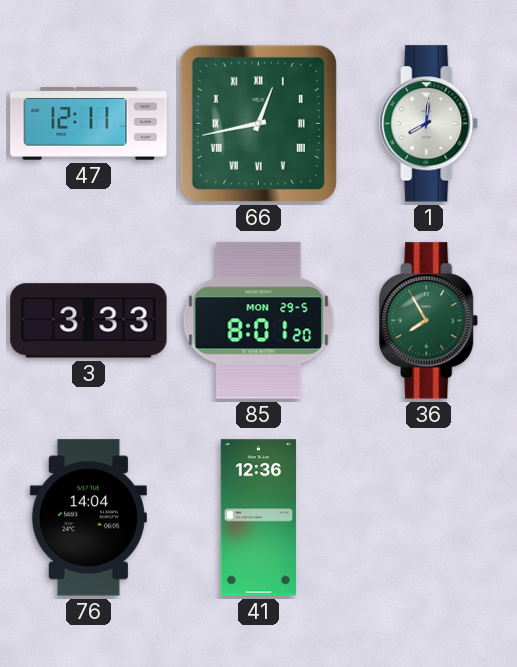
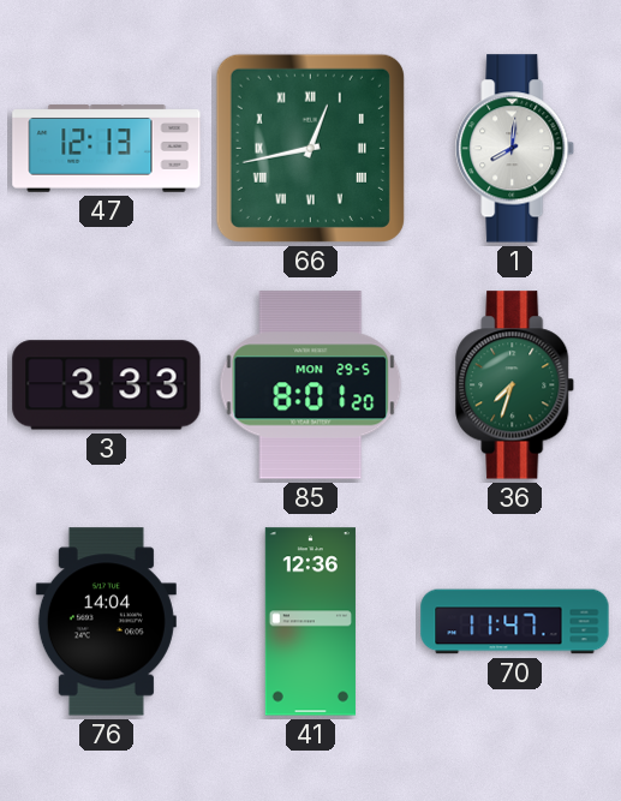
47: 12:11 -> 12:13
36: 7:55 -> 7:33
70: none -> 11:47
